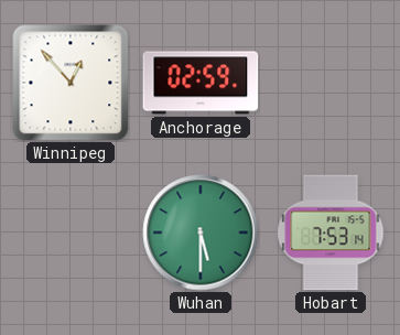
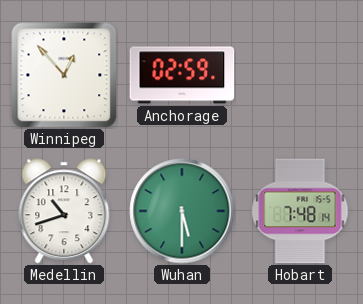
Medellin: none -> 10:42
Hobart: 7:53 -> 7:48
